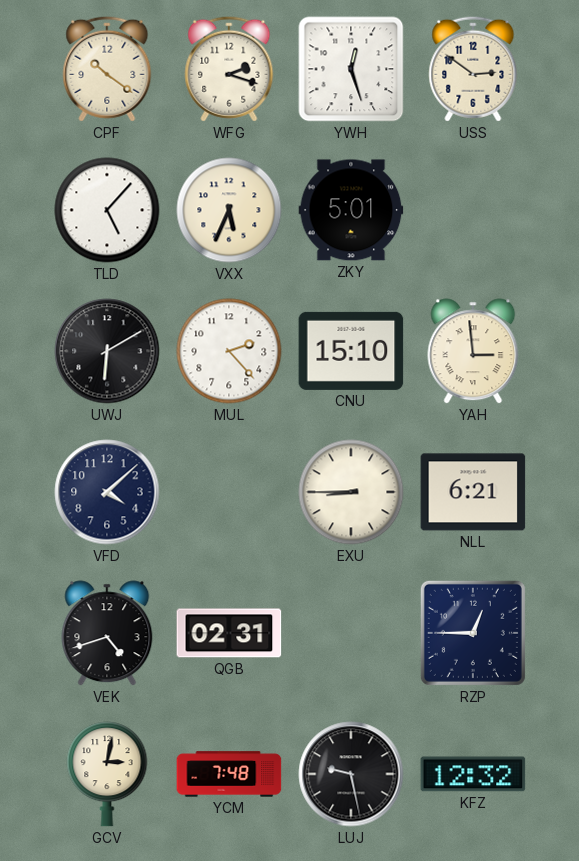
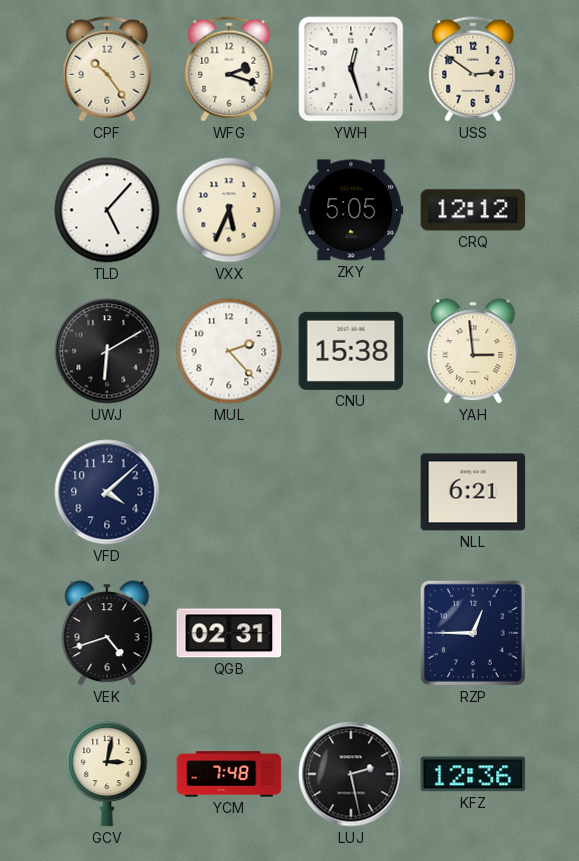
CPF: 10:21 -> 10:24
ZKY: 5:01 -> 5:05
CRQ: none -> 12:12
CNU: 15:10 -> 15:38
EXU: 8:45 -> none
LUJ: 9:28 -> 2:28
KFZ: 12:32 -> 12:36
